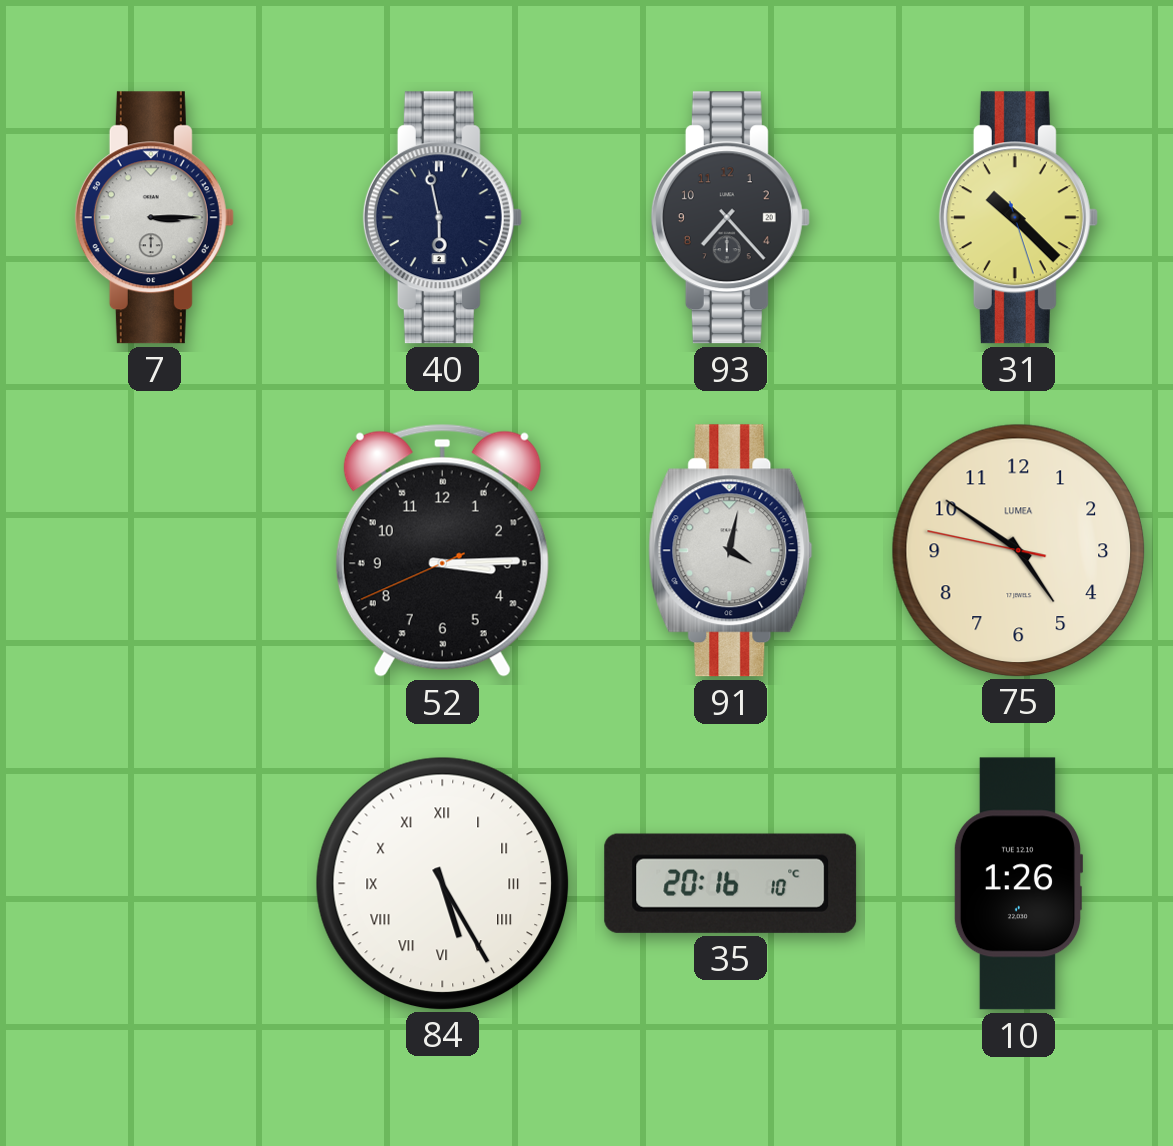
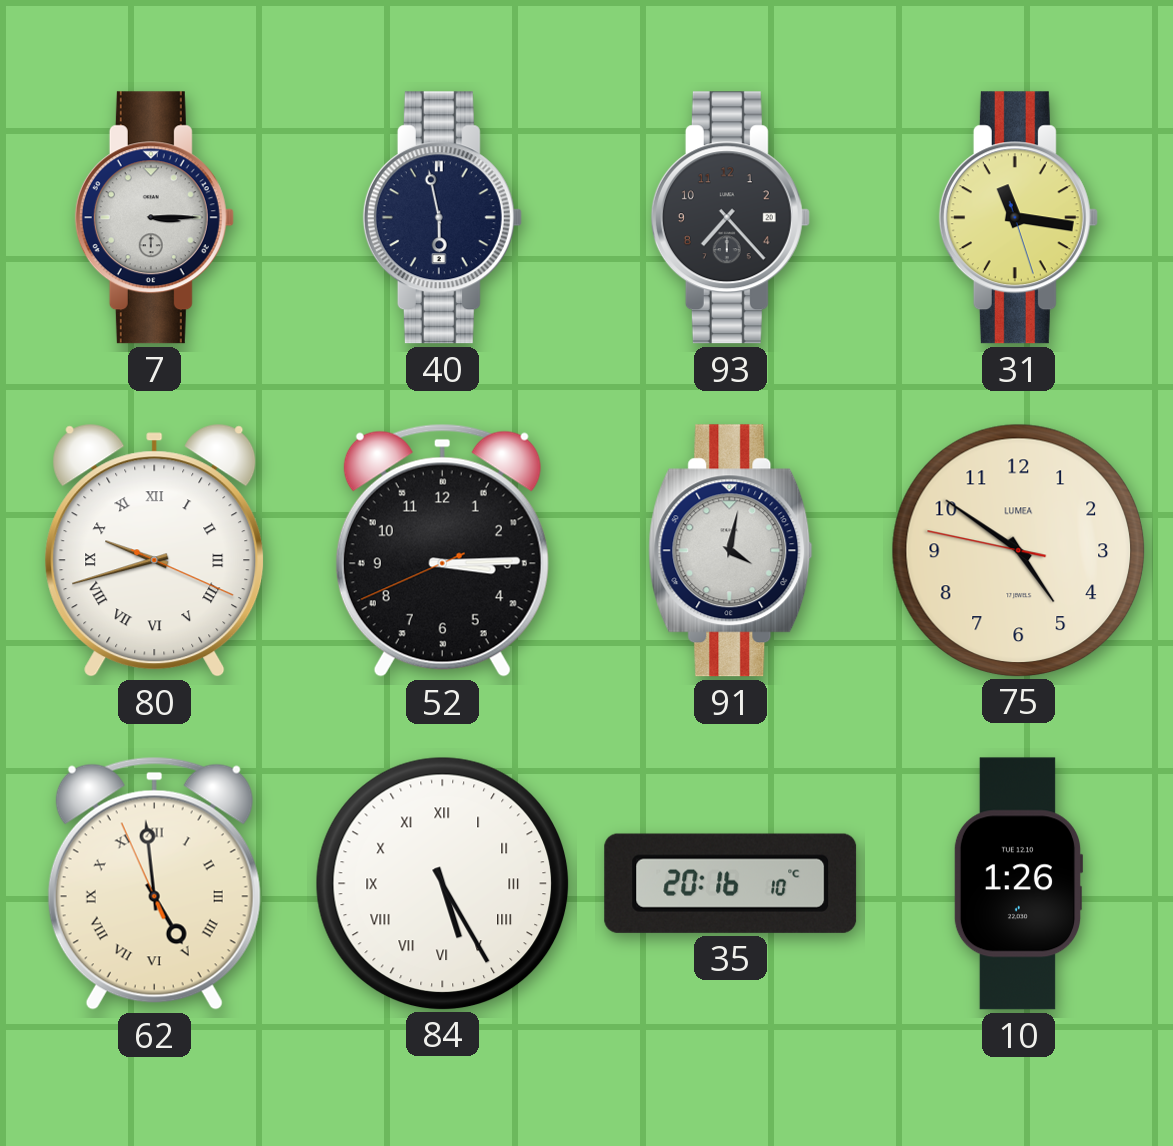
31: 10:22 -> 11:16
80: none -> 9:42
62: none -> 4:58
